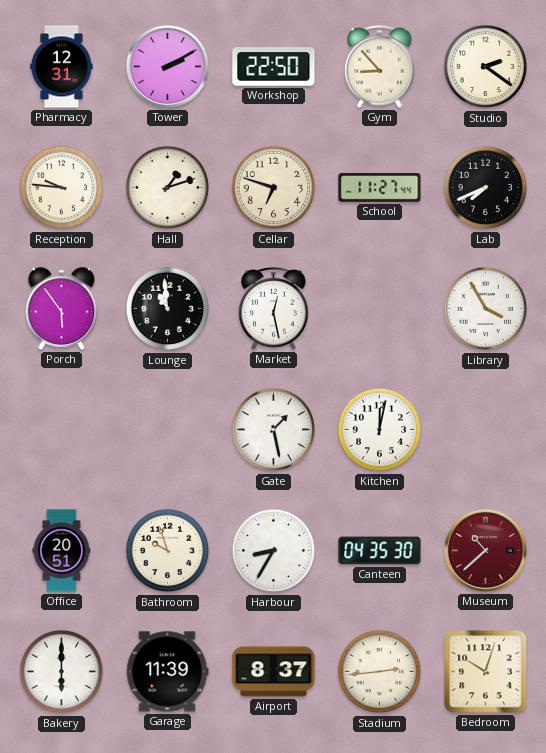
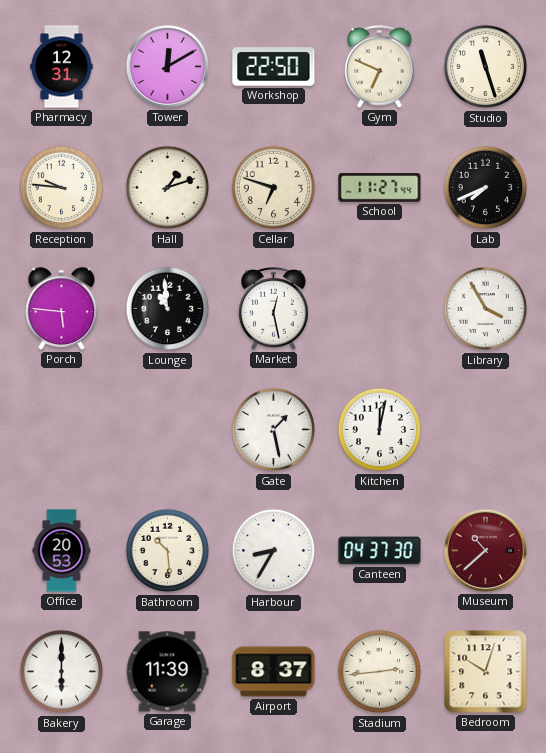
Tower: 2:10 -> 12:10
Gym: 8:53 -> 6:49
Studio: 2:21 -> 11:27
Porch: 5:54 -> 5:46
Office: 20:51 -> 20:53
Bathroom: 9:57 -> 10:29
Canteen: 04:35 -> 04:37
